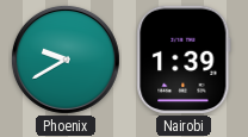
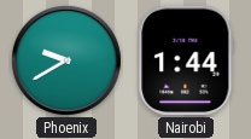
Nairobi: 1:39 -> 1:44
